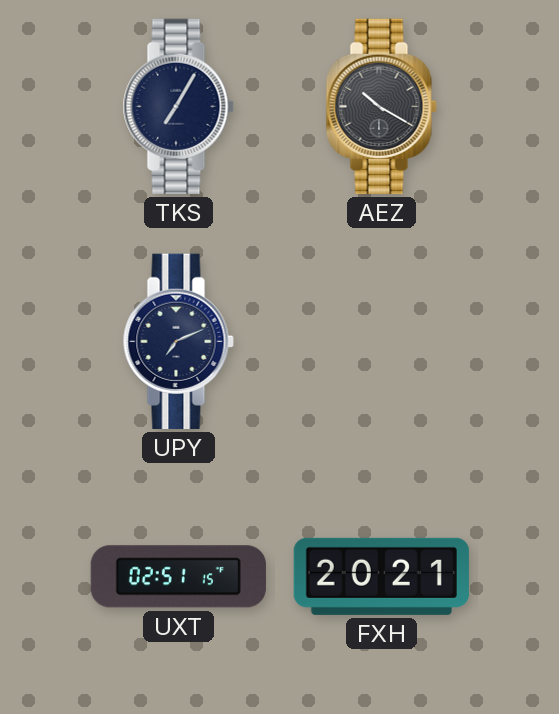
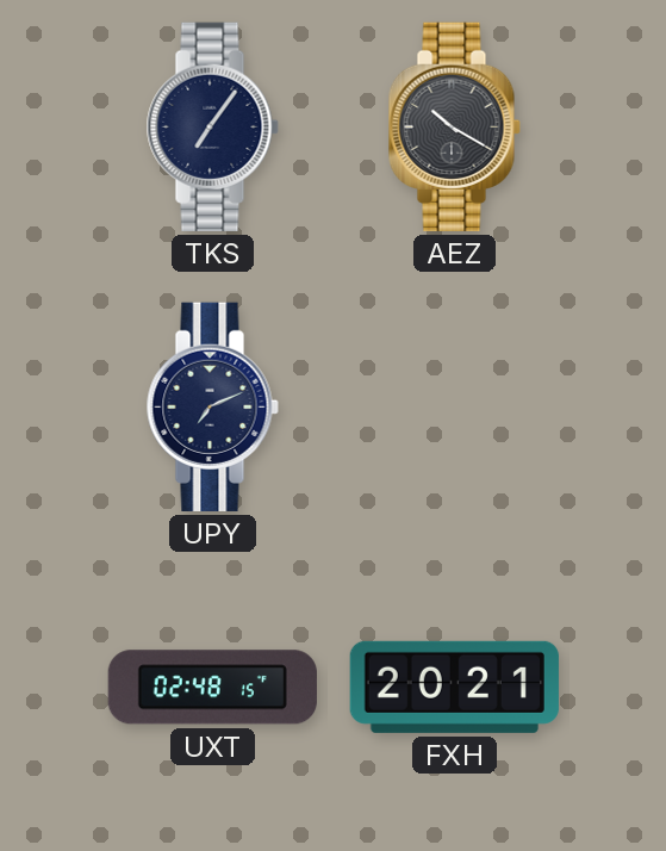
TKS: 7:05 -> 7:06
UXT: 02:51 -> 02:48
